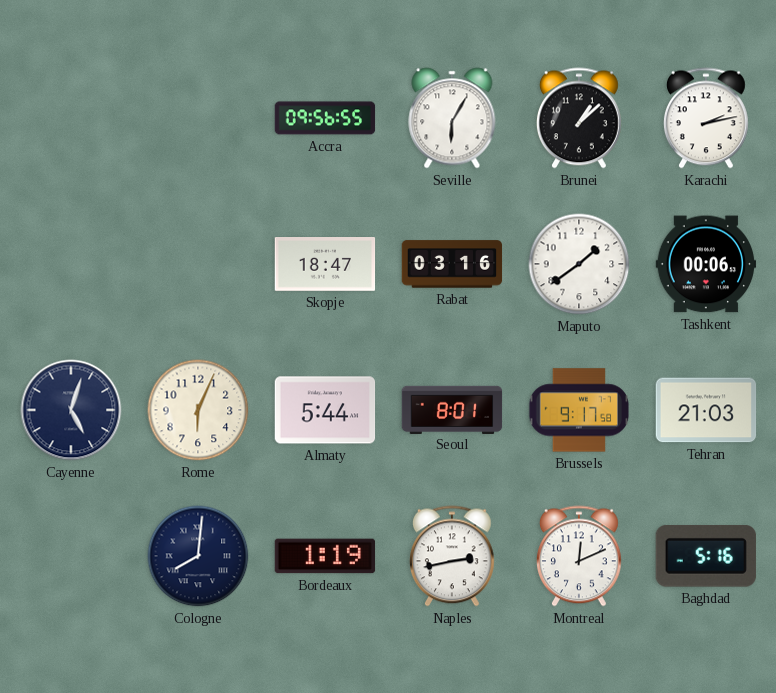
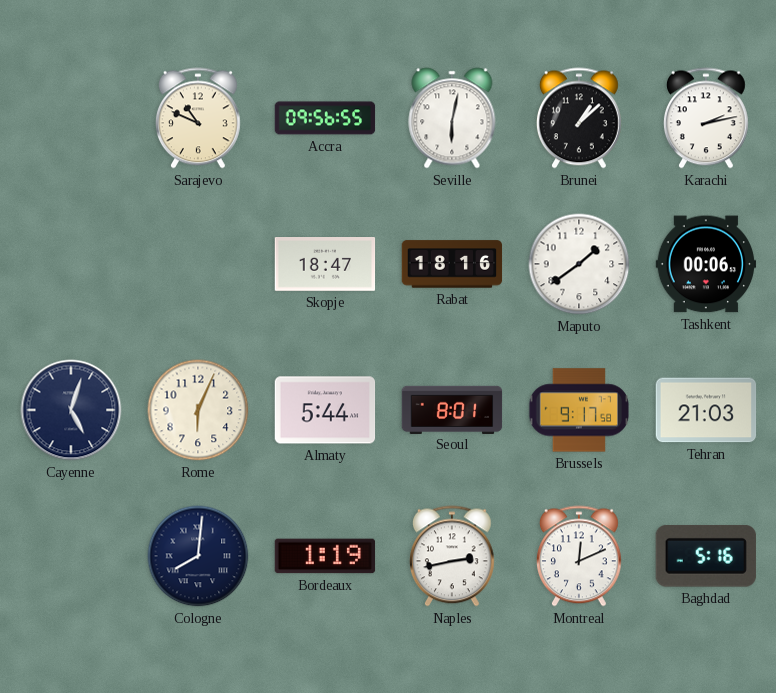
Sarajevo: none -> 10:49
Seville: 6:05 -> 6:02
Rabat: 03:16 -> 18:16
